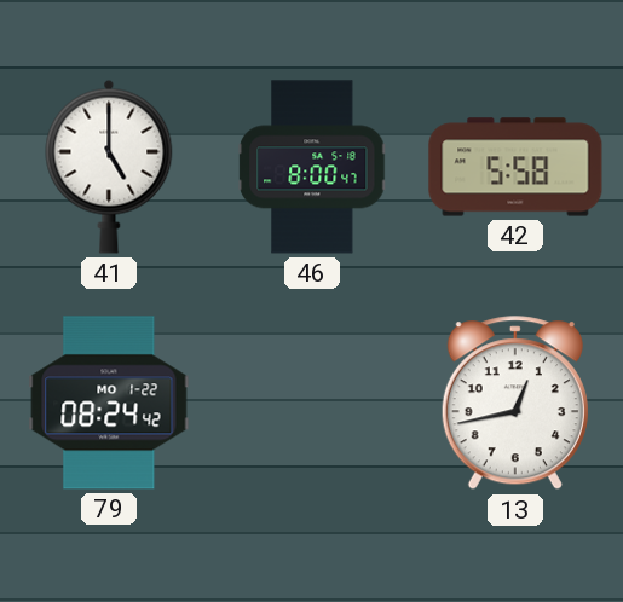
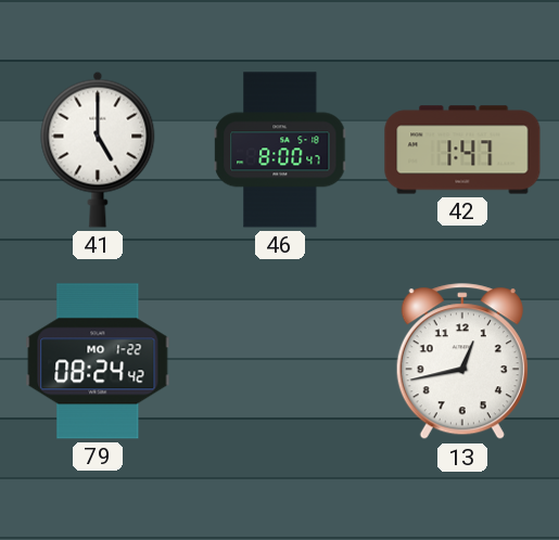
42: 5:58 -> 1:47
